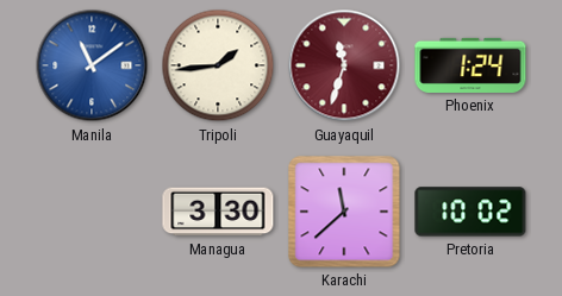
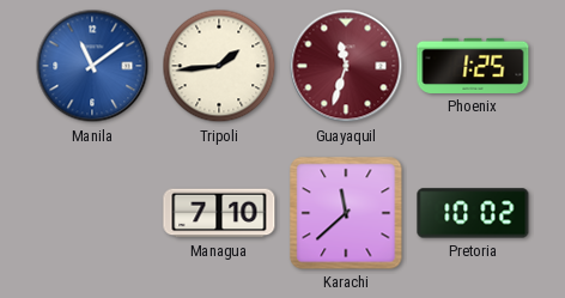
Phoenix: 1:24 -> 1:25
Managua: 3:30 -> 7:10
